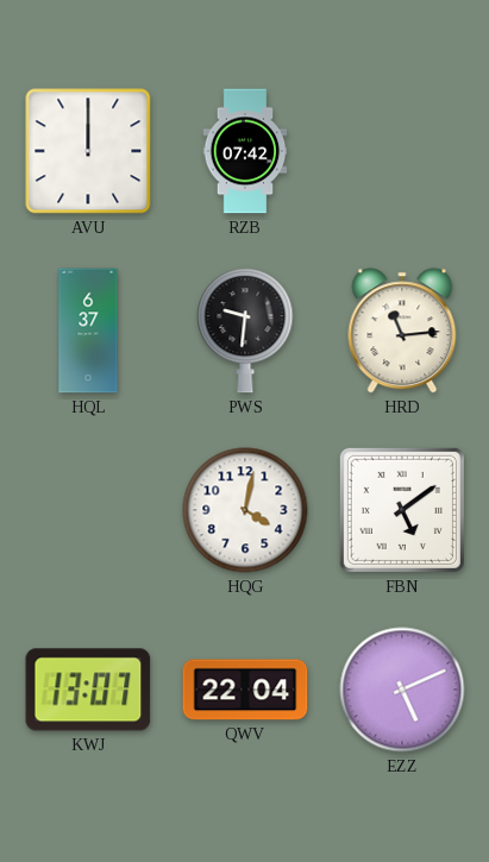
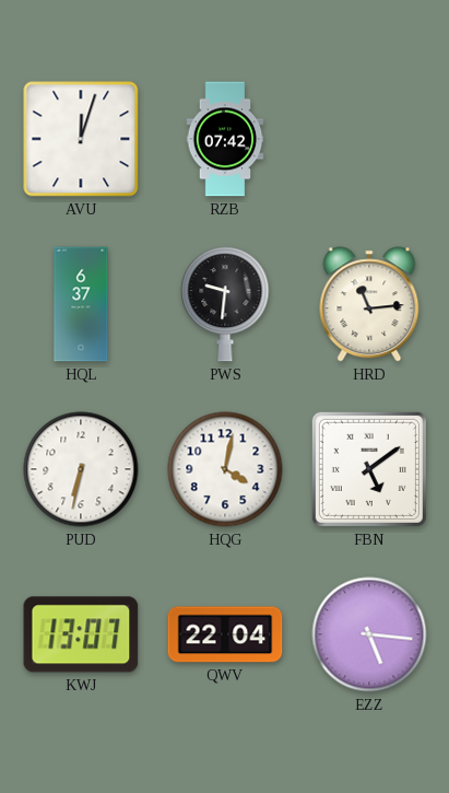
AVU: 12:00 -> 12:03
PUD: none -> 6:32
EZZ: 5:11 -> 5:16
